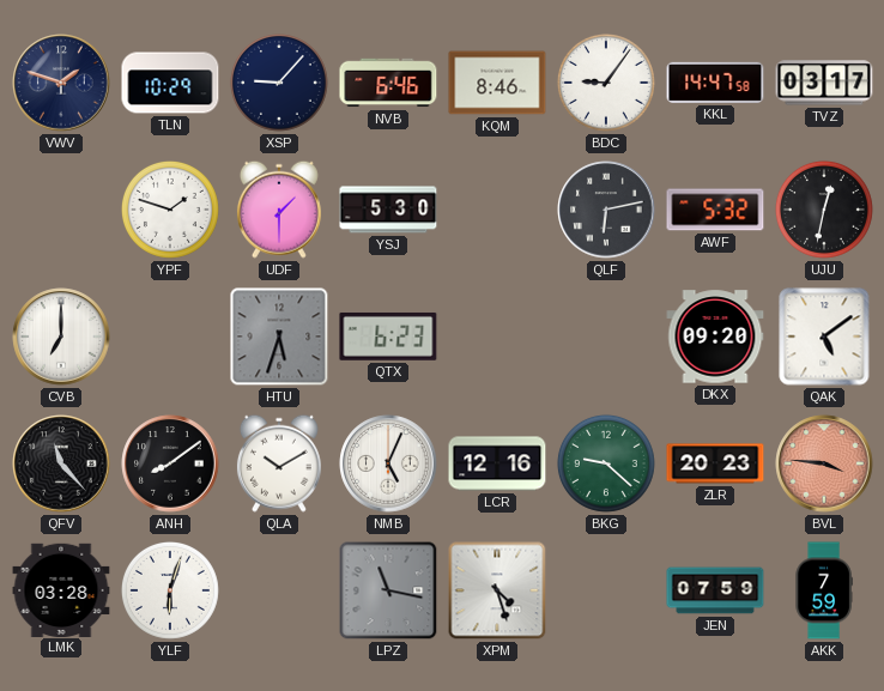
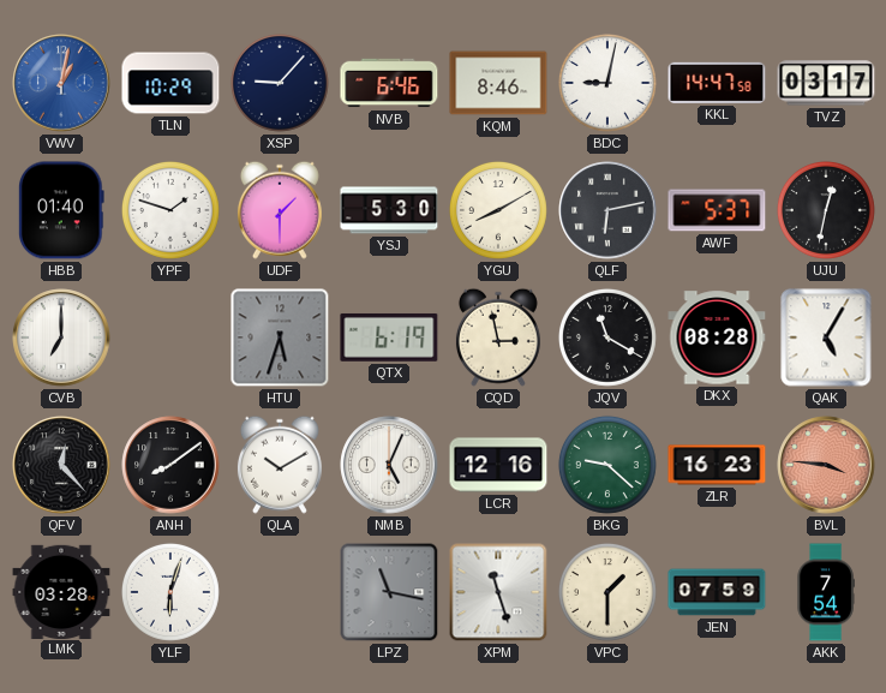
VWV: 1:48 -> 1:02
VWV dial: navy -> blue
BDC: 9:06 -> 9:02
HBB: none -> 01:40
YGU: none -> 8:10
AWF: 5:32 -> 5:37
QTX: 6:23 -> 6:19
CQD: none -> 2:58
JQV: none -> 11:20
DKX: 09:20 -> 08:28
QAK: 5:09 -> 5:05
QFV: 11:23 -> 12:23
ZLR: 20:23 -> 16:23
XPM: 4:27 -> 11:27
VPC: none -> 1:30
AKK: 7:59 -> 7:54
